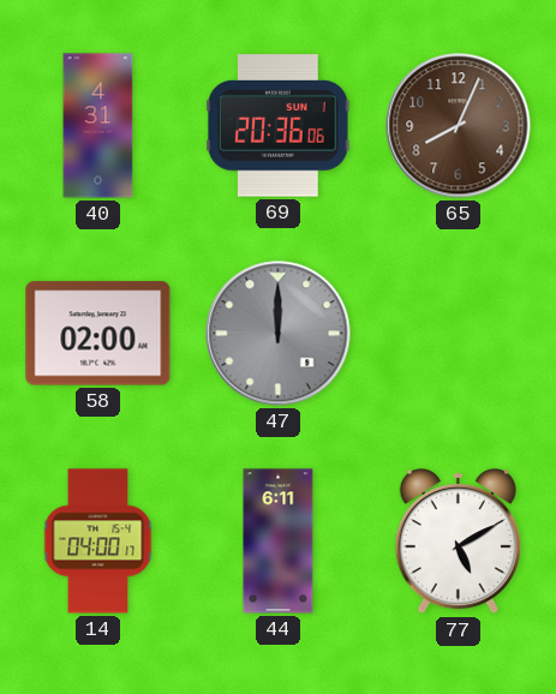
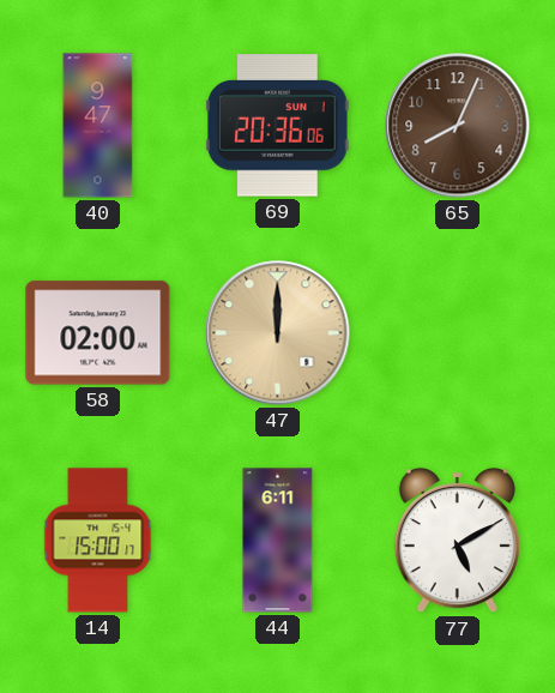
40: 4:31 -> 9:47
47 dial: grey -> champagne
14: 04:00 -> 15:00
